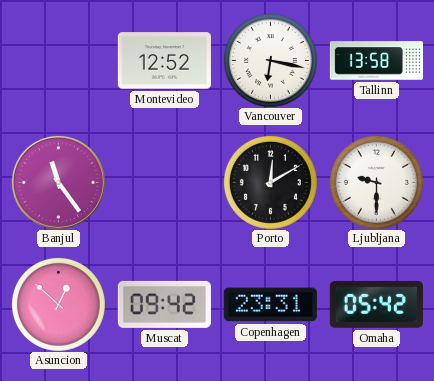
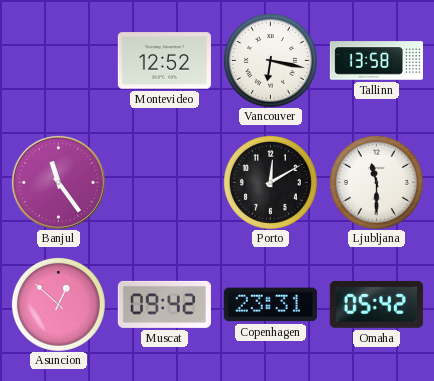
Ljubljana: 9:30 -> 11:30
